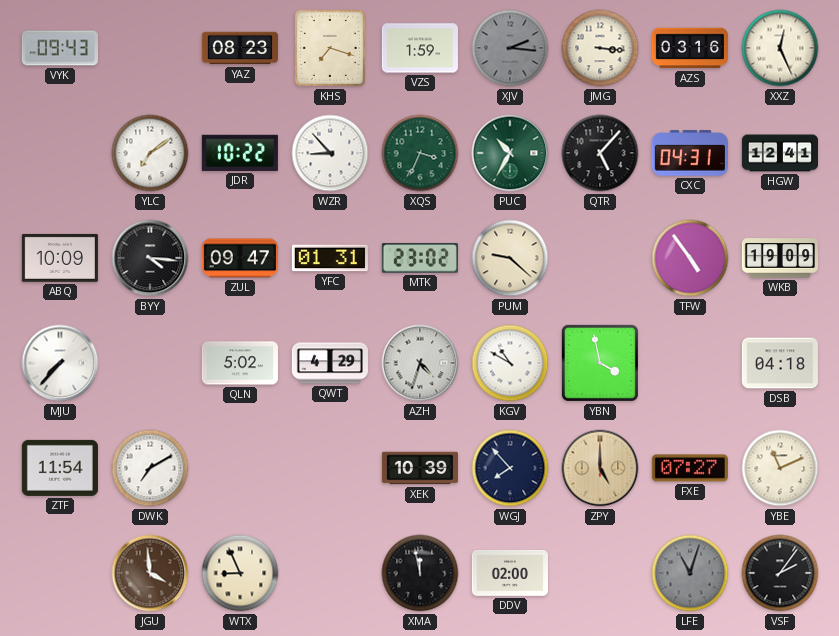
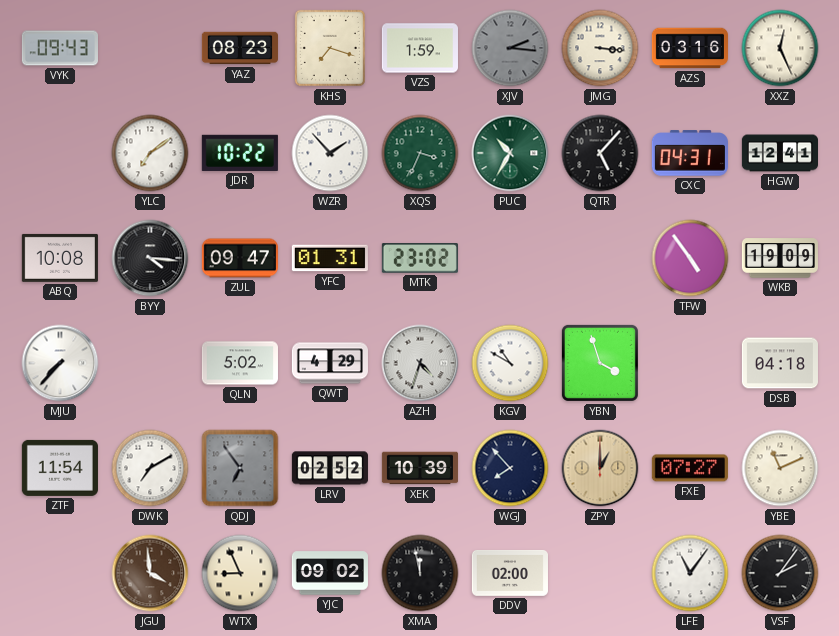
WZR: 8:53 -> 1:53
ABQ: 10:09 -> 10:08
PUM: 9:22 -> none
YBN: 3:58 -> 3:57
QDJ: none -> 6:54
LRV: none -> 02:52
ZPY: 5:00 -> 1:00
YJC: none -> 09:02
LFE: 11:03 -> 11:06
LFE dial: grey -> white
